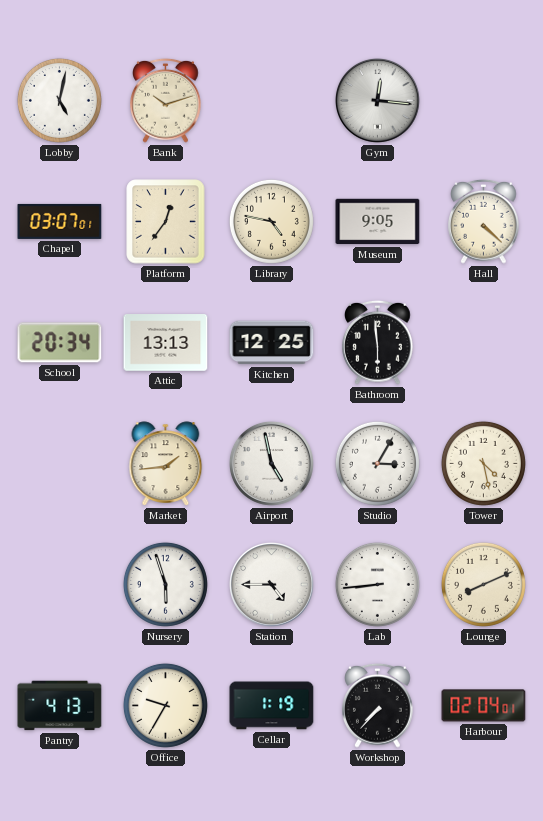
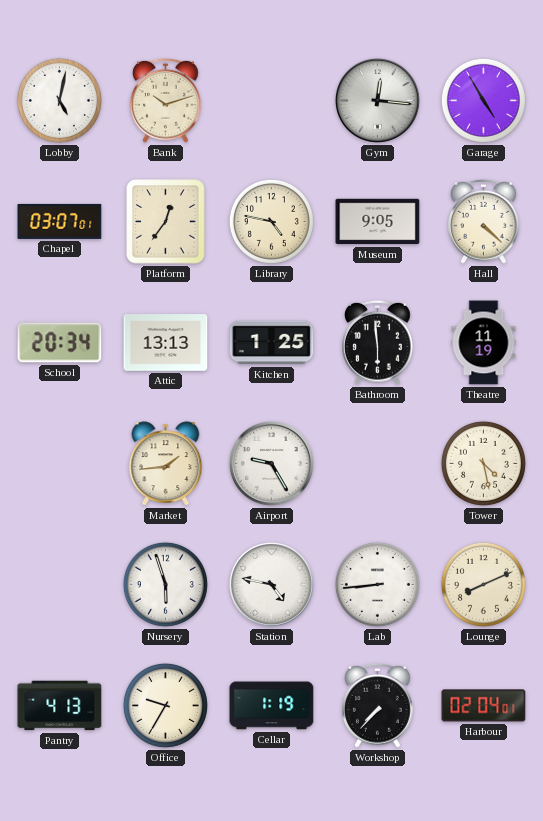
Garage: none -> 4:55
Kitchen: 12:25 -> 1:25
Theatre: none -> 11:19
Airport: 4:58 -> 9:25
Studio: 3:05 -> none
Station: 4:45 -> 4:47
